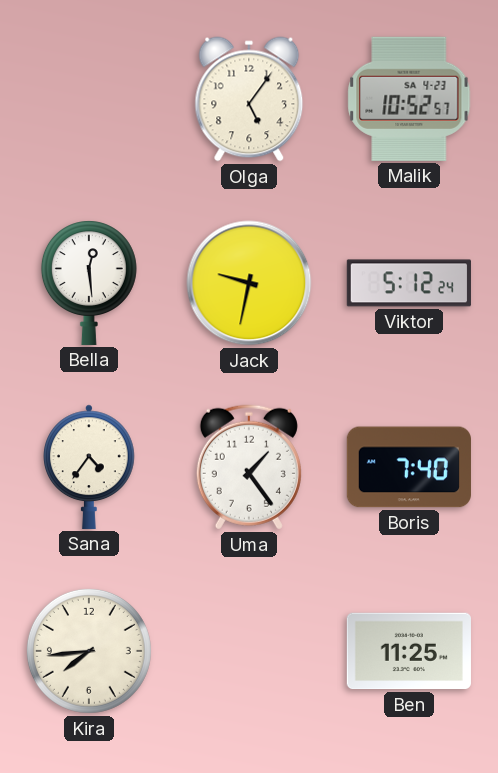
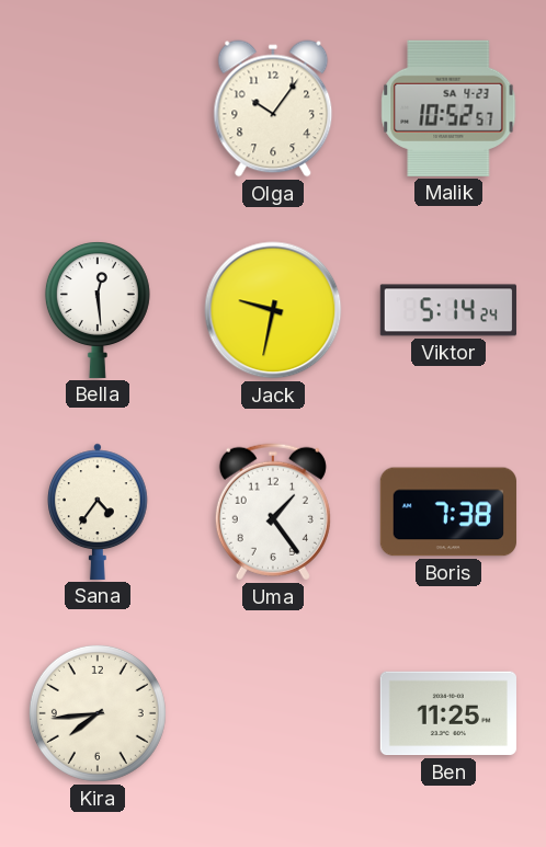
Olga: 5:06 -> 10:06
Viktor: 5:12 -> 5:14
Boris: 7:40 -> 7:38
